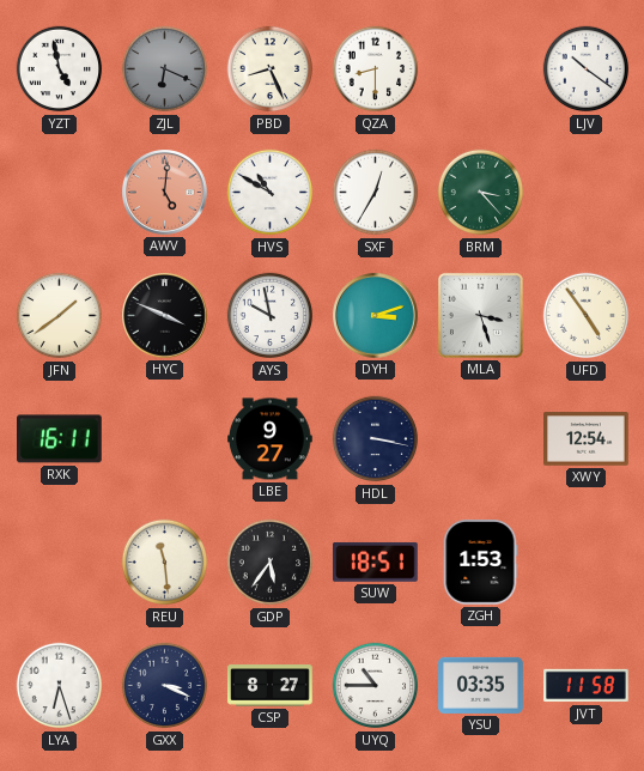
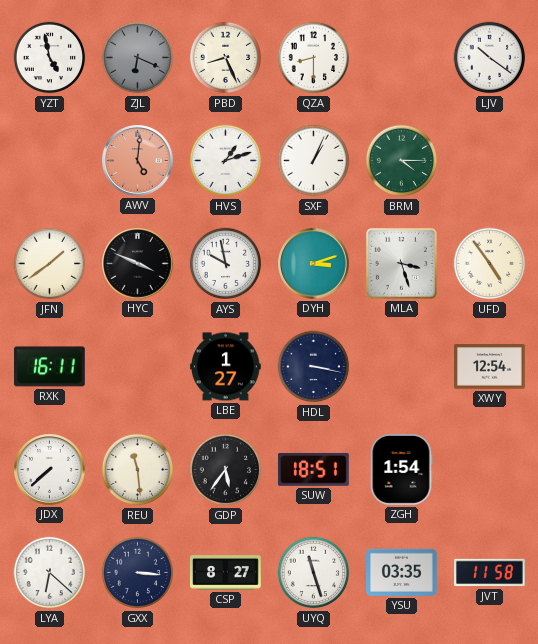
HVS: 10:50 -> 1:12
SXF: 12:35 -> 1:04
BRM: 3:23 -> 4:15
LBE: 9:27 -> 1:27
JDX: none -> 7:38
ZGH: 1:53 -> 1:54
LYA: 6:27 -> 6:22
GXX: 3:19 -> 3:16
UYQ: 10:45 -> 11:27
